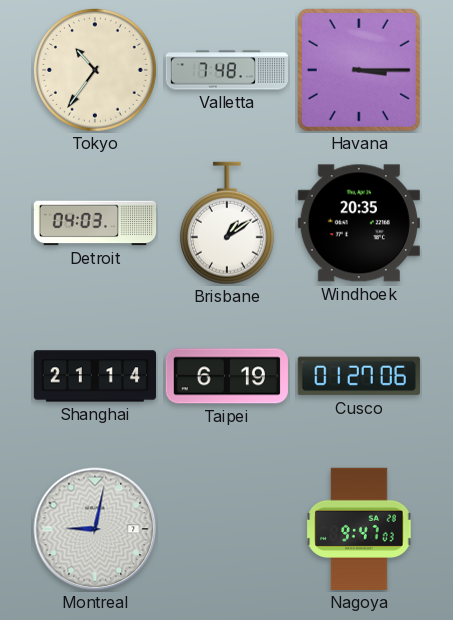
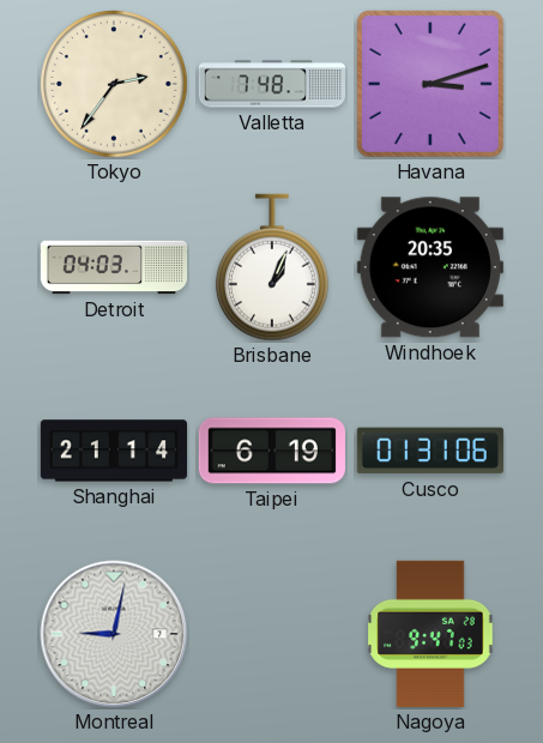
Tokyo: 10:36 -> 2:36
Havana: 3:15 -> 3:12
Brisbane: 1:09 -> 1:04
Cusco: 01:27 -> 01:31
